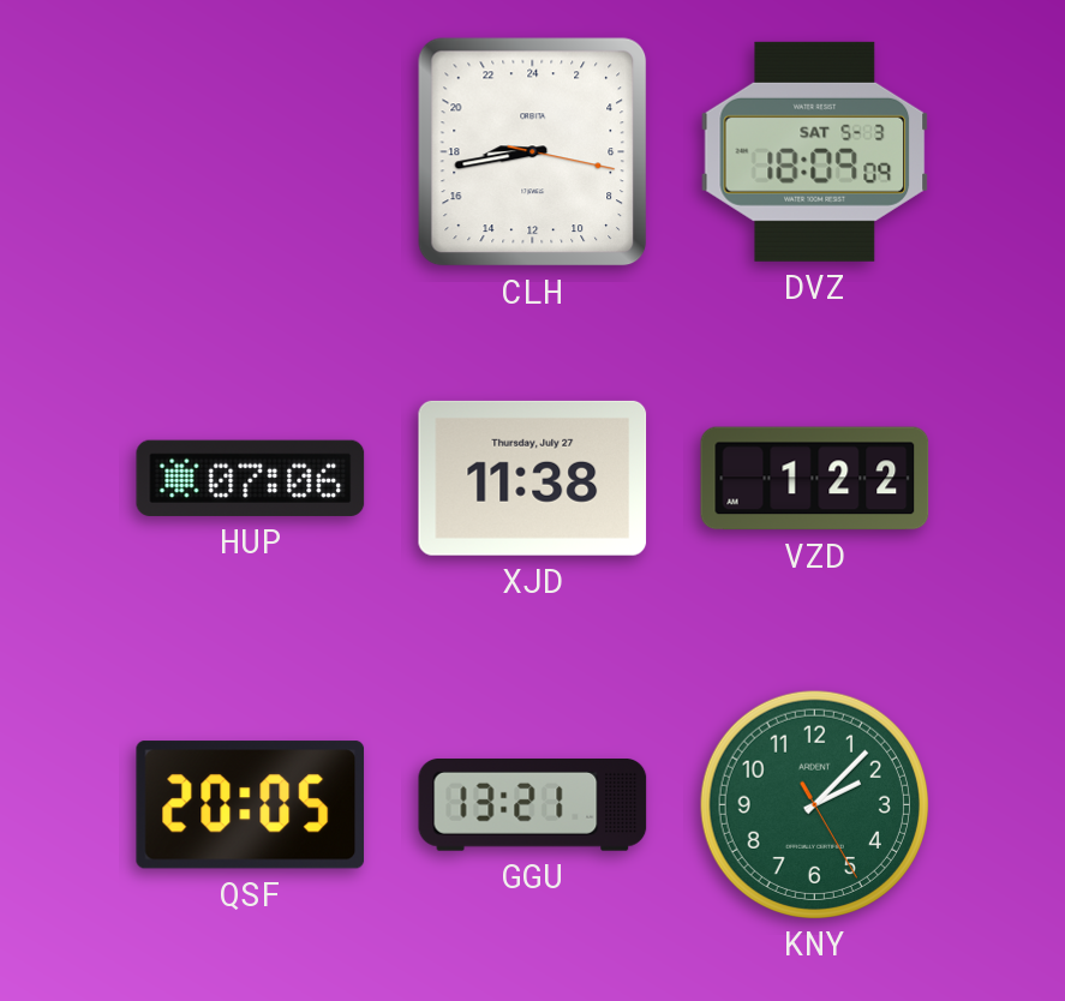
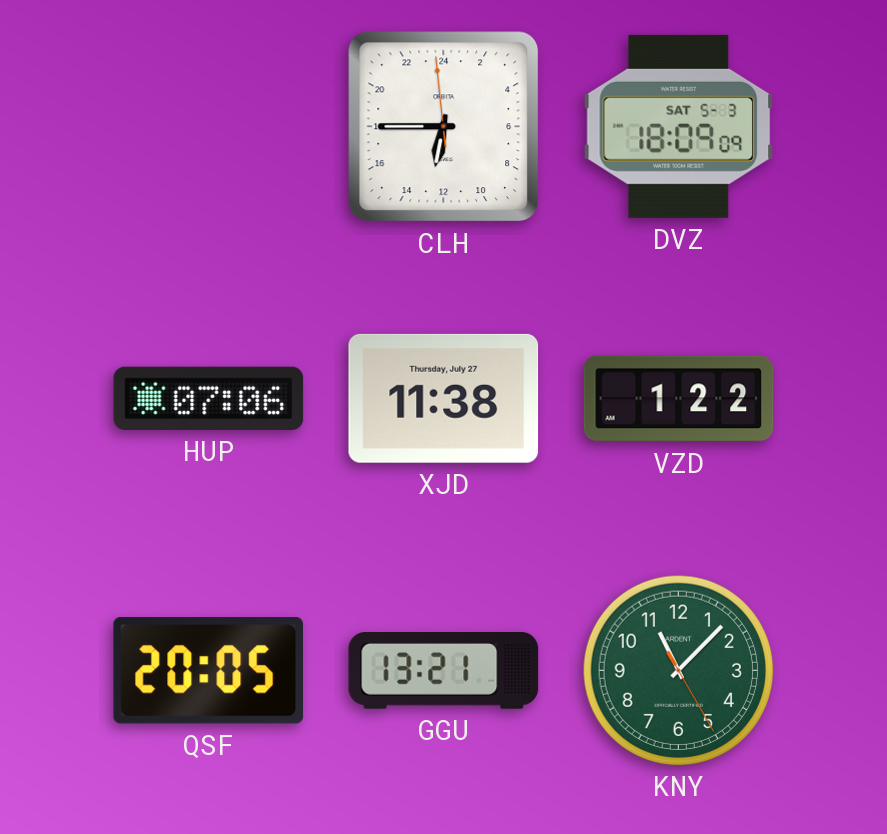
CLH: 17:43 -> 12:44
KNY: 2:07 -> 11:07
